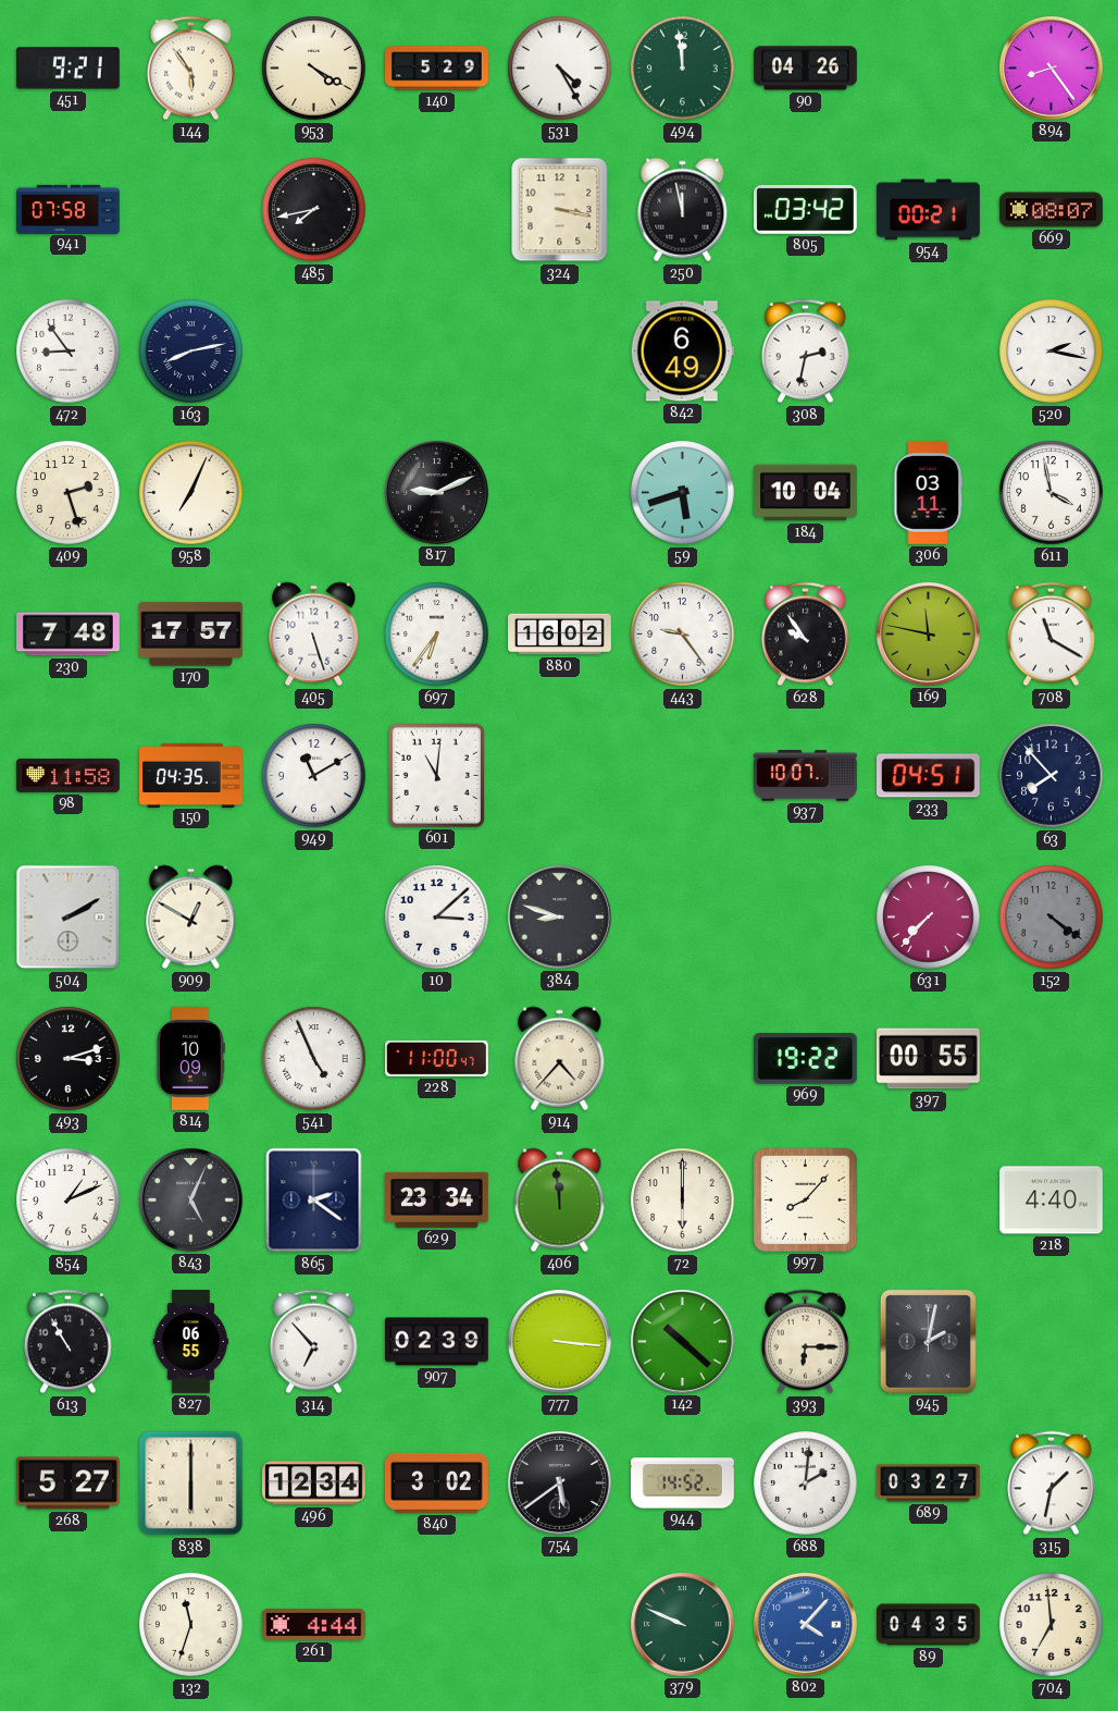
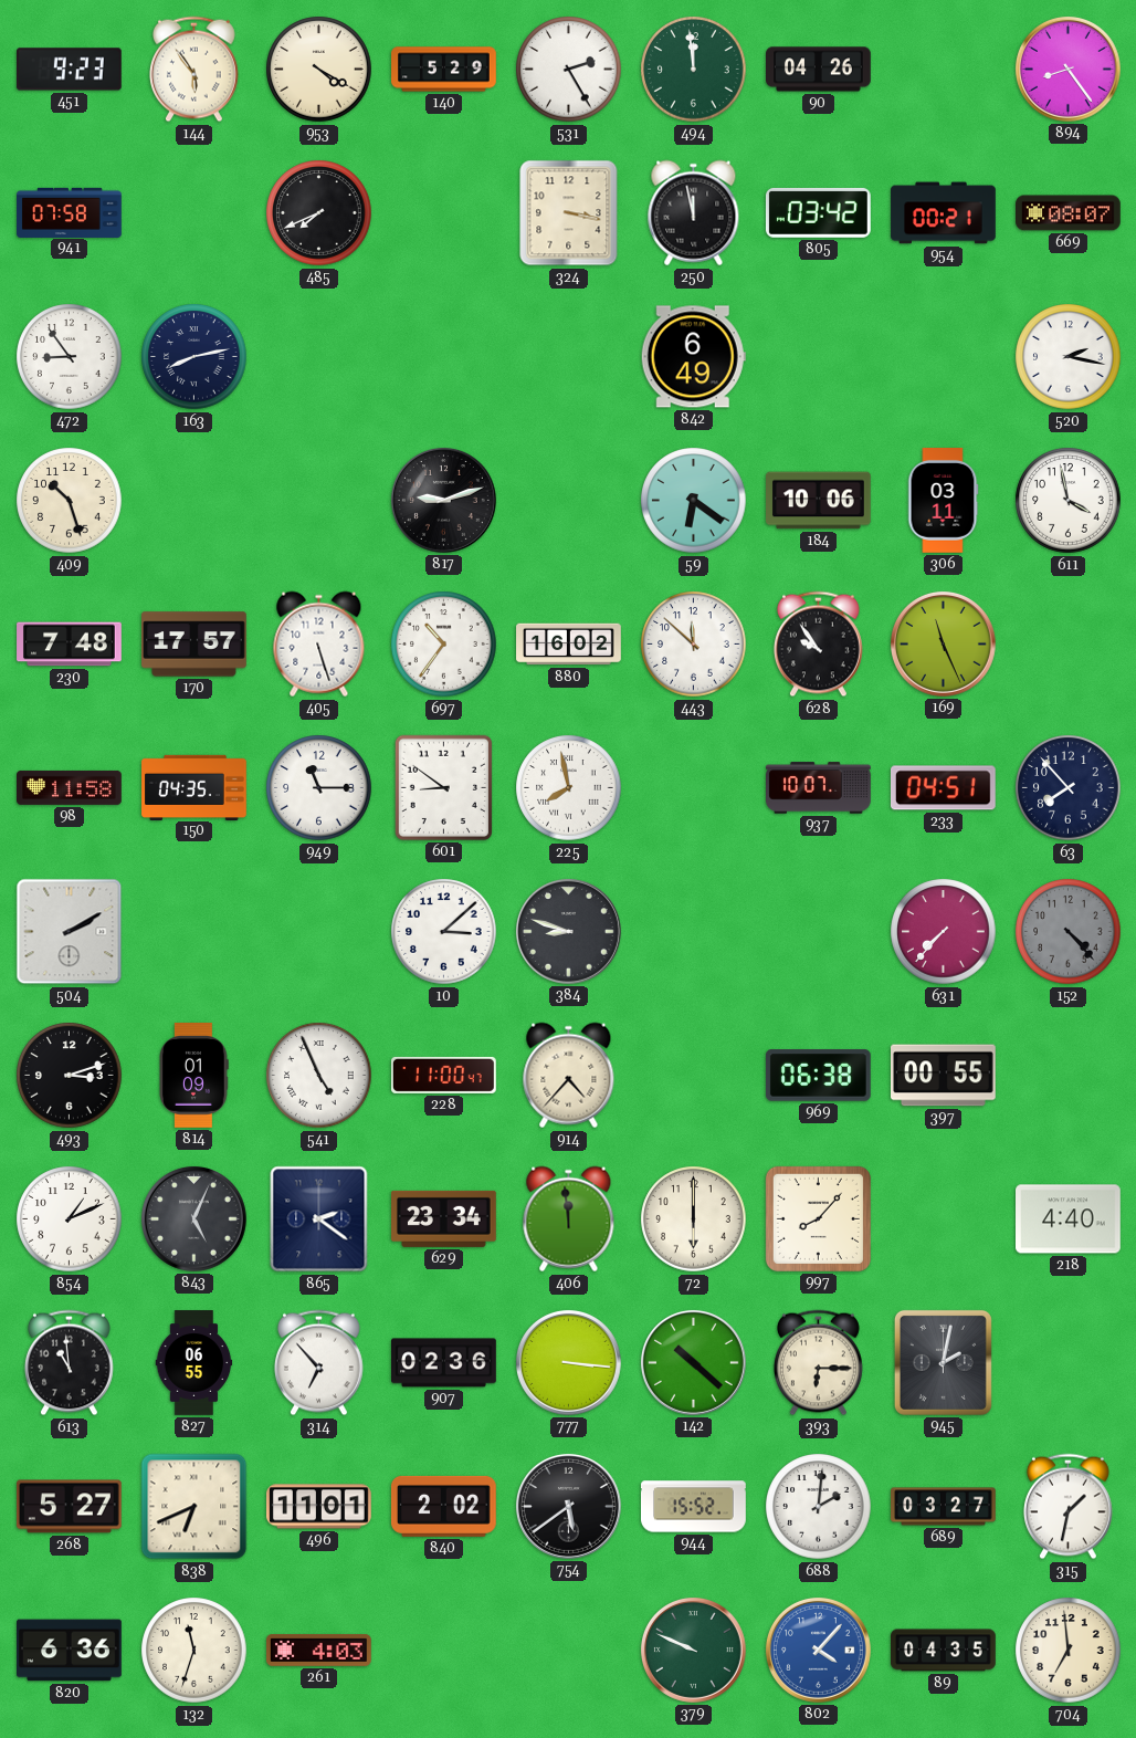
451: 9:21 -> 9:23
531: 4:25 -> 2:25
485: 7:43 -> 7:41
308: 2:32 -> none
409: 2:27 -> 10:27
958: 7:04 -> none
817: 9:11 -> 9:12
59: 5:42 -> 6:21
184: 10:04 -> 10:06
697: 6:36 -> 10:36
443: 9:24 -> 11:52
169: 11:47 -> 11:26
708: 11:20 -> none
949: 11:10 -> 11:15
601: 11:01 -> 8:51
225: none -> 7:58
909: 12:50 -> none
152: 4:21 -> 4:23
814: 10:09 -> 01:09
969: 19:22 -> 06:38
613: 10:55 -> 10:59
907: 02:39 -> 02:36
838: 6:00 -> 6:41
496: 12:34 -> 11:01
840: 3:02 -> 2:02
944: 14:52 -> 15:52
820: none -> 6:36
261: 4:44 -> 4:03
